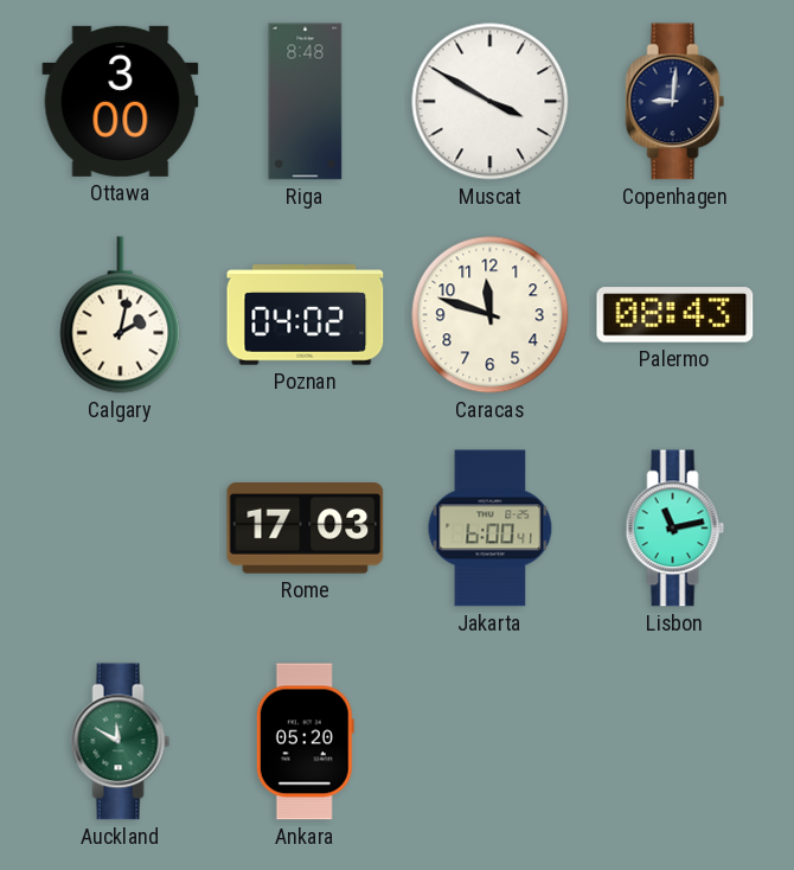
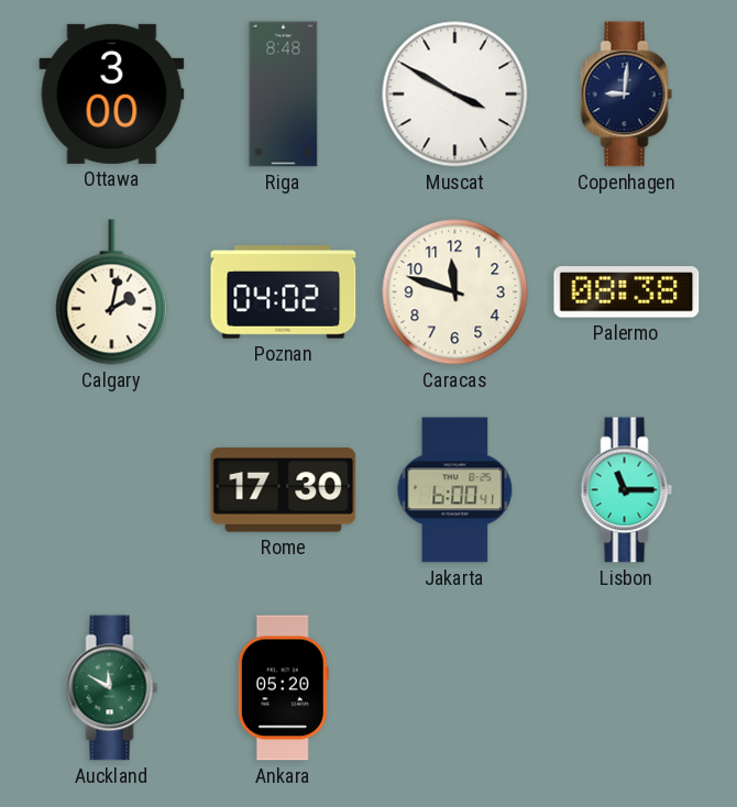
Palermo: 08:43 -> 08:38
Rome: 17:03 -> 17:30
Lisbon: 11:13 -> 11:15
